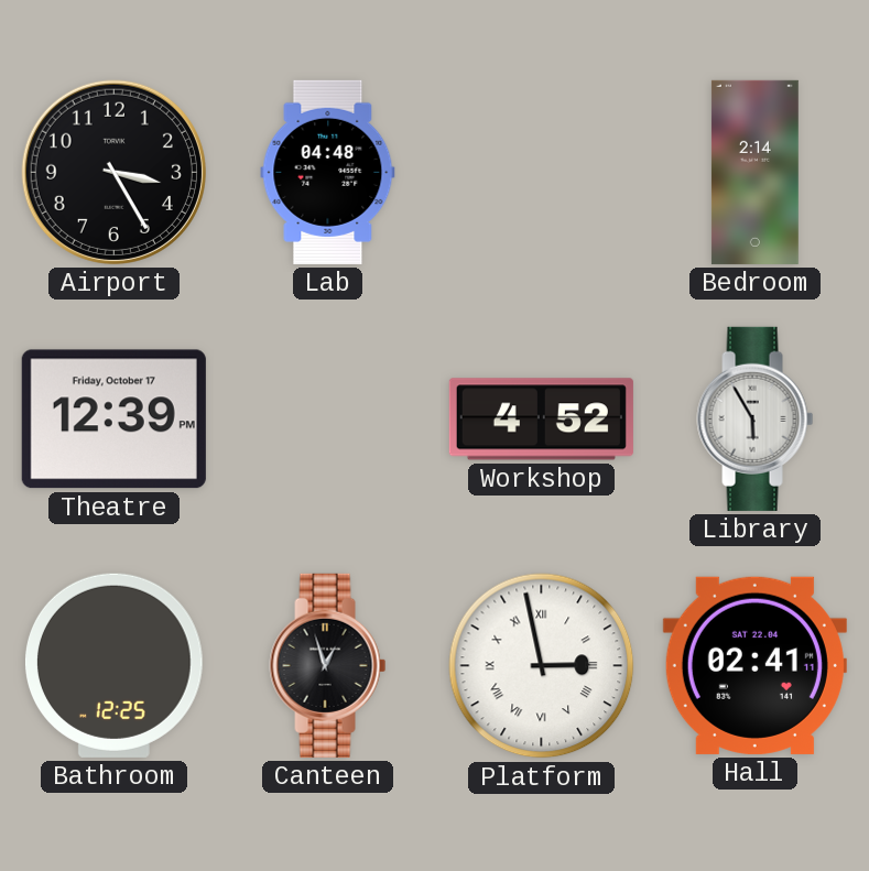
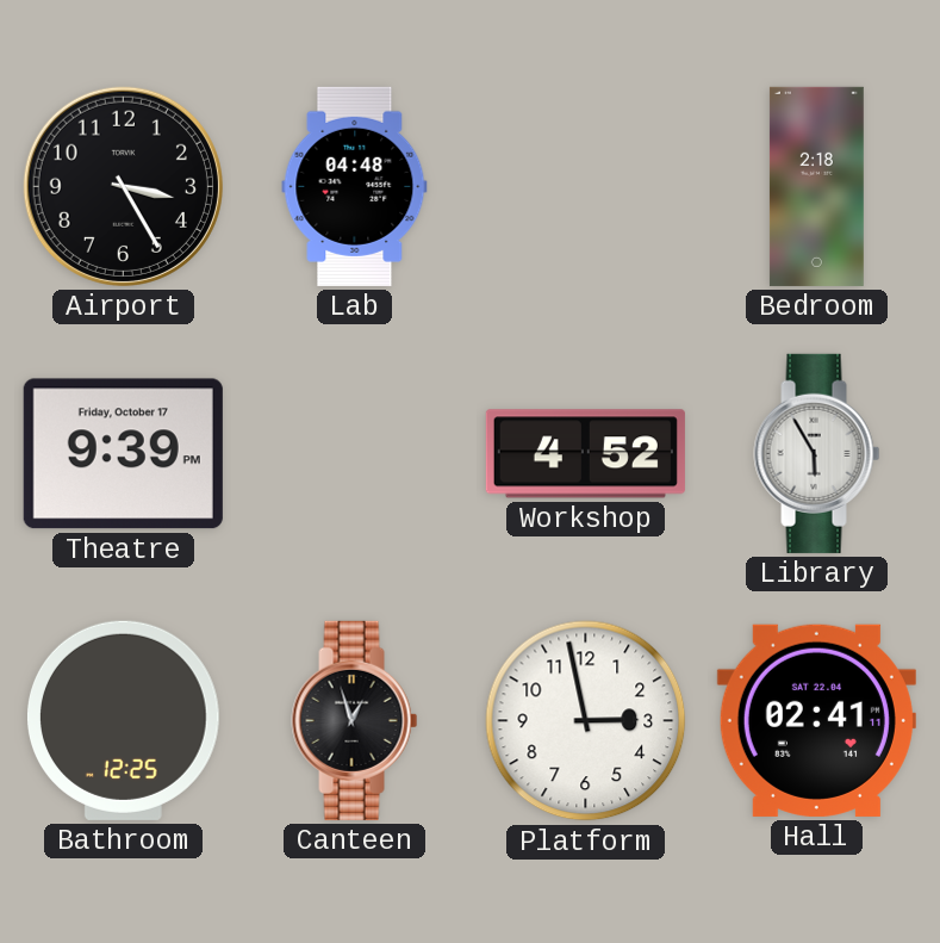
Bedroom: 2:14 -> 2:18
Theatre: 12:39 -> 9:39
Platform numerals: Roman -> Arabic
